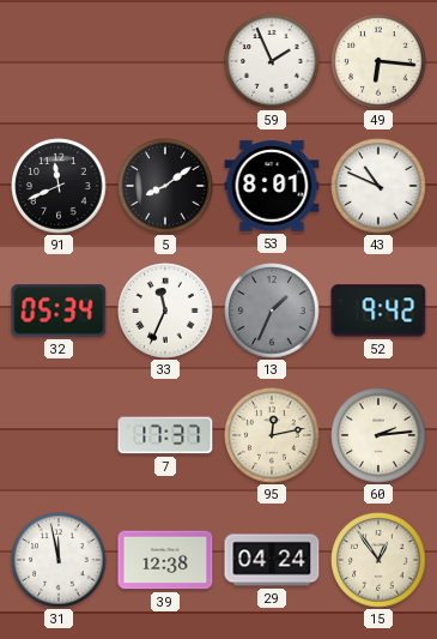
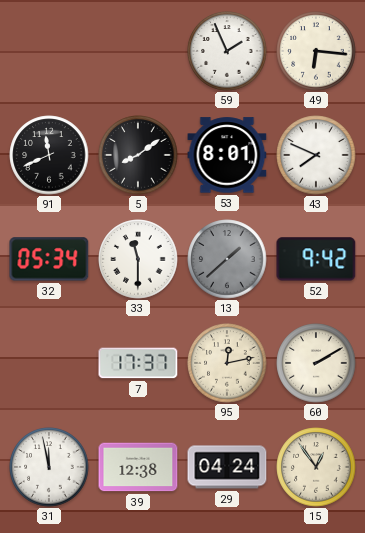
43: 10:49 -> 7:49
33: 11:34 -> 11:30
13: 1:34 -> 1:38
60: 2:14 -> 2:10
